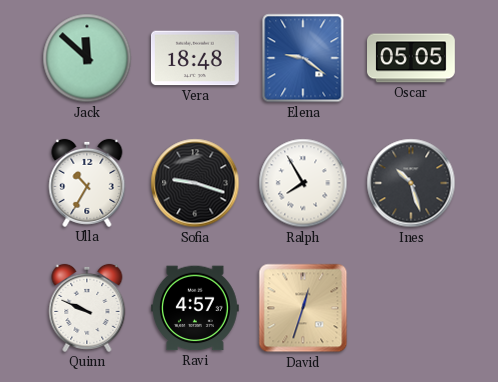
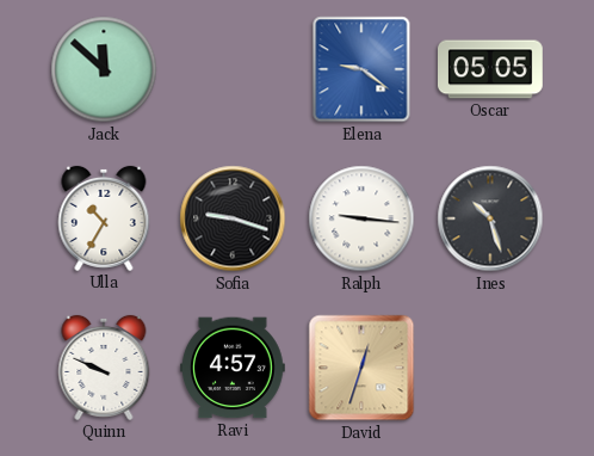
Vera: 18:48 -> none
Ralph: 7:55 -> 9:16
